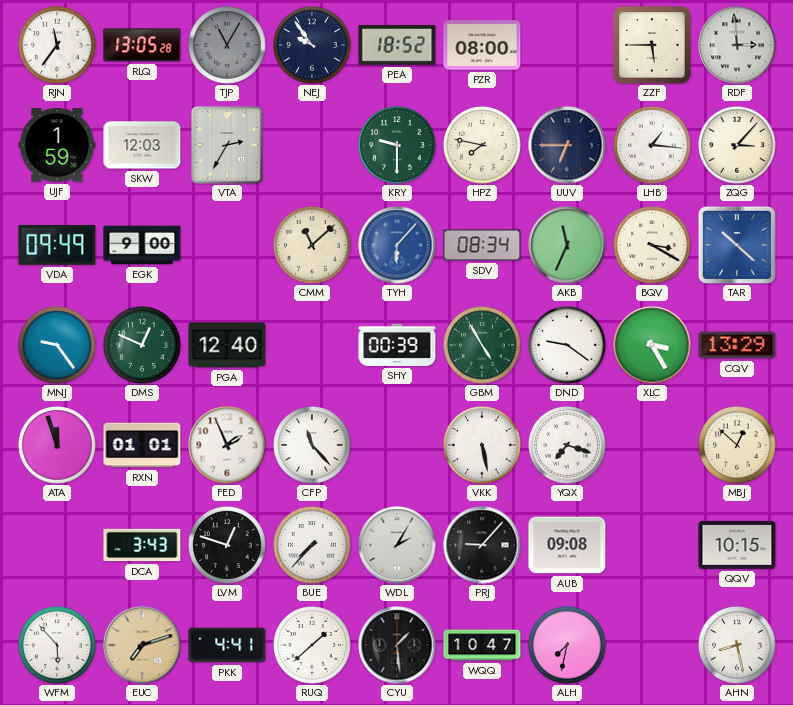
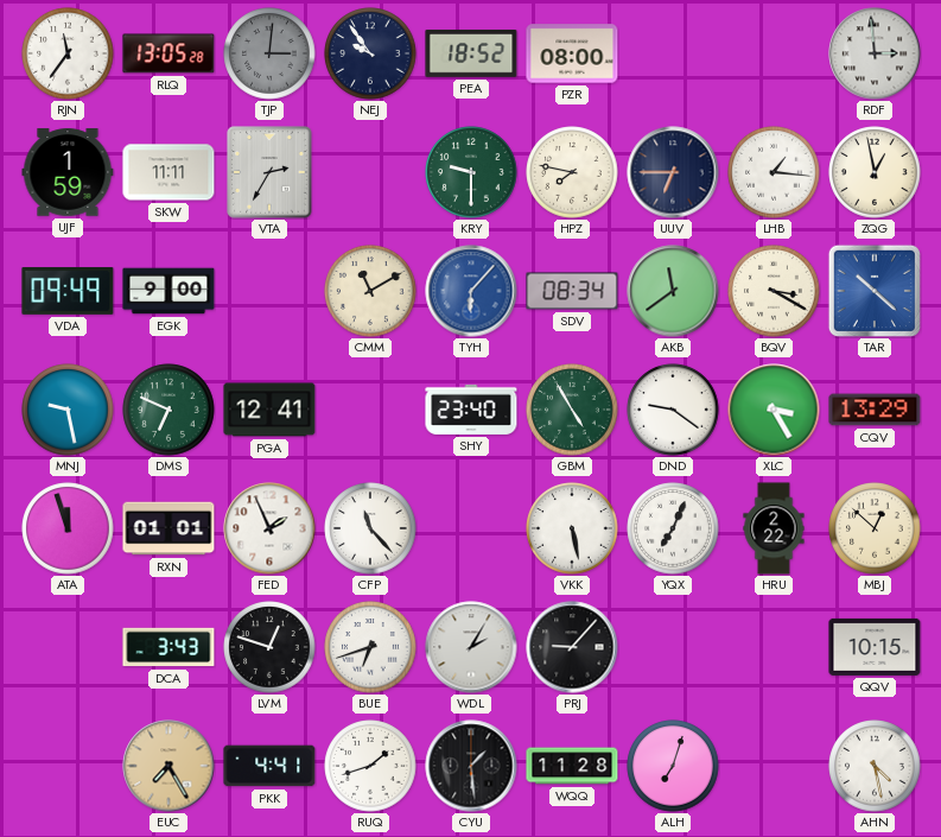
TJP: 11:05 -> 3:01
ZZF: 5:45 -> none
SKW: 12:03 -> 11:11
ZQG: 3:07 -> 12:58
CMM: 11:08 -> 11:10
AKB: 11:34 -> 11:39
MNJ: 9:24 -> 9:28
DMS: 12:49 -> 6:49
PGA: 12:40 -> 12:41
SHY: 00:39 -> 23:40
YQX: 7:18 -> 7:04
HRU: none -> 2:22
BUE: 7:37 -> 6:42
AUB: 09:08 -> none
WFM: 5:53 -> none
EUC: 7:12 -> 7:25
RUQ: 1:38 -> 1:42
WQQ: 10:47 -> 11:28
ALH: 7:32 -> 7:03
AHN: 8:28 -> 4:28
